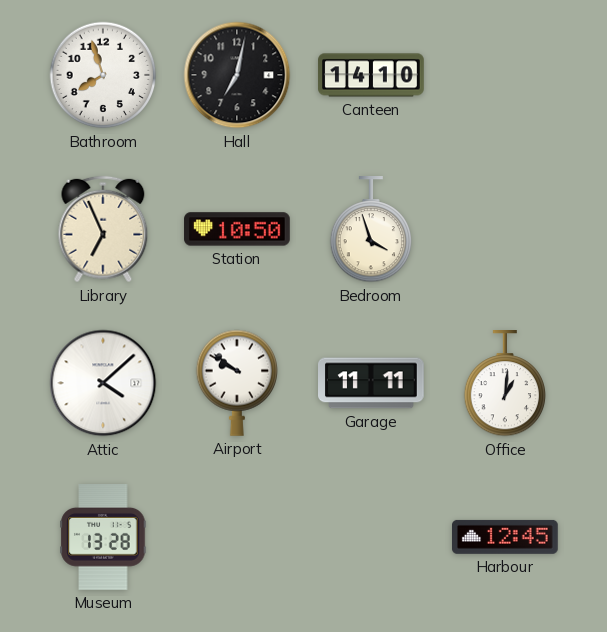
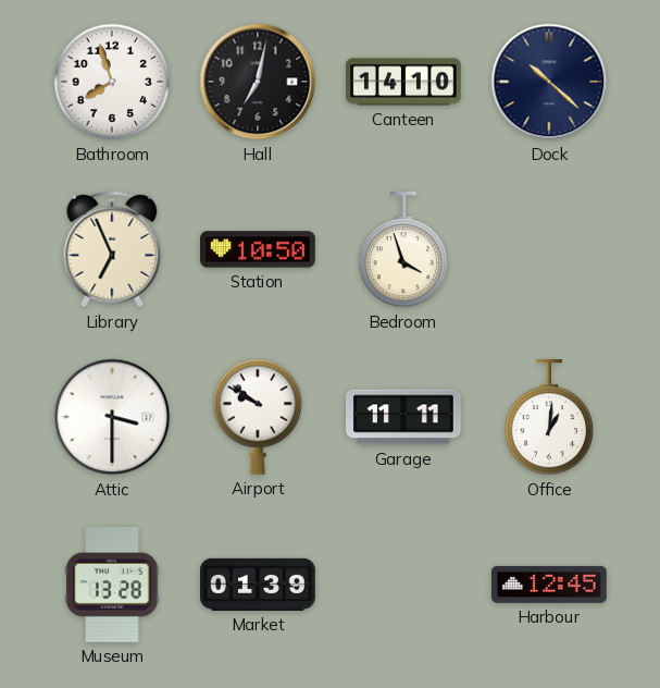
Dock: none -> 10:22
Attic: 4:08 -> 3:30
Market: none -> 01:39
